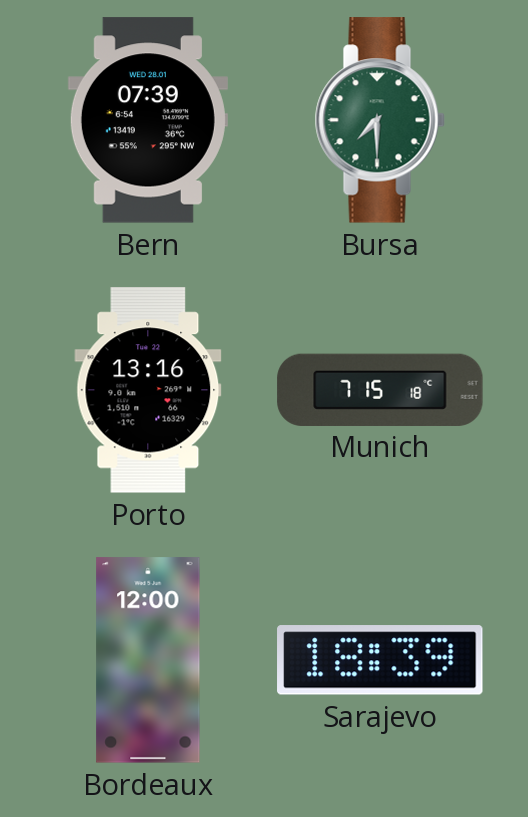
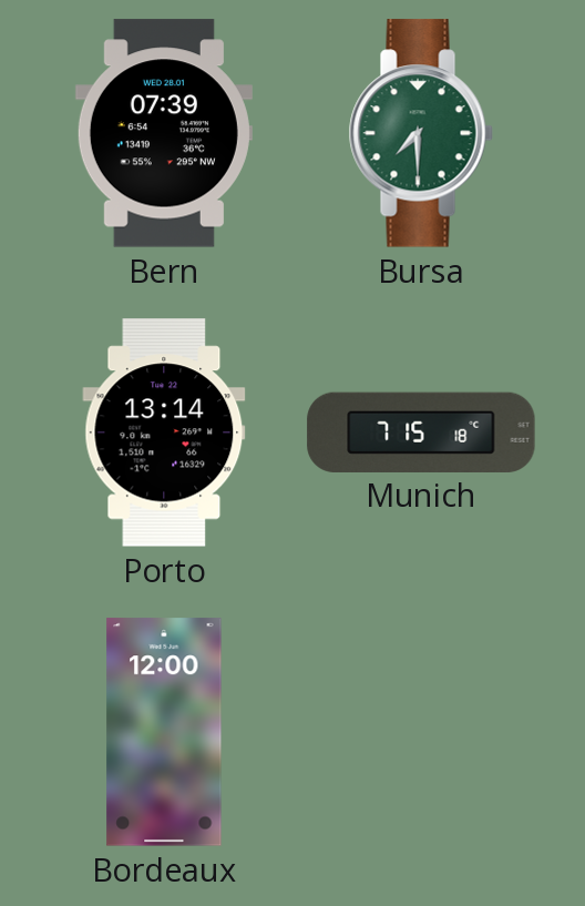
Porto: 13:16 -> 13:14
Sarajevo: 18:39 -> none
